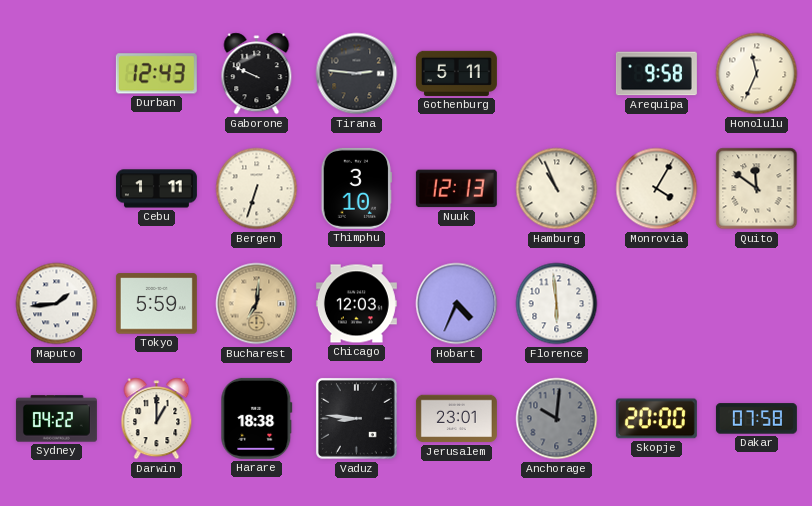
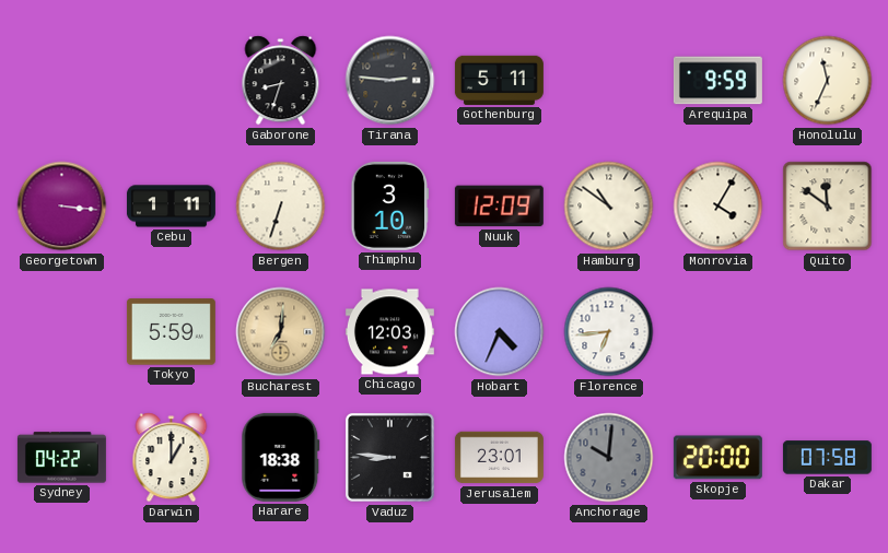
Durban: 12:43 -> none
Gaborone: 9:49 -> 8:33
Arequipa: 9:58 -> 9:59
Georgetown: none -> 3:16
Nuuk: 12:13 -> 12:09
Hamburg: 10:56 -> 10:51
Maputo: 1:44 -> none
Florence: 5:59 -> 6:44
